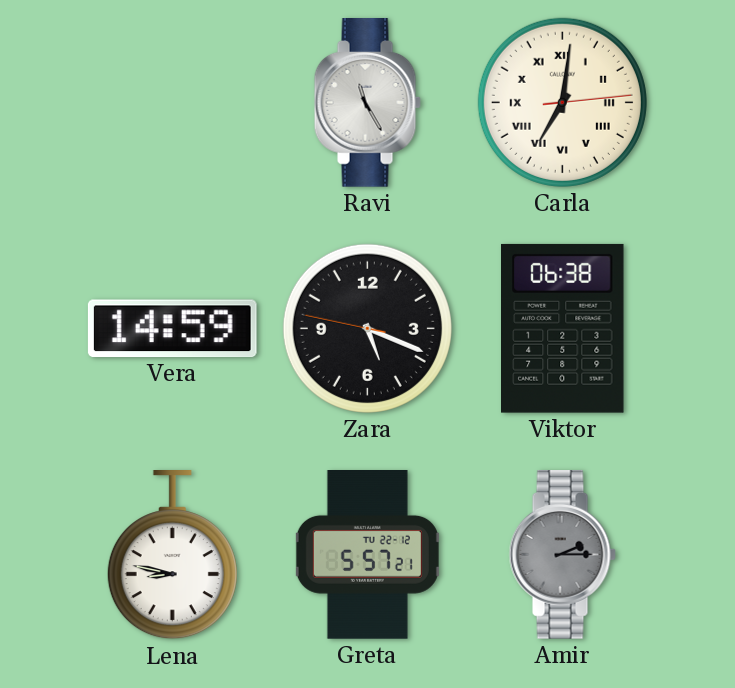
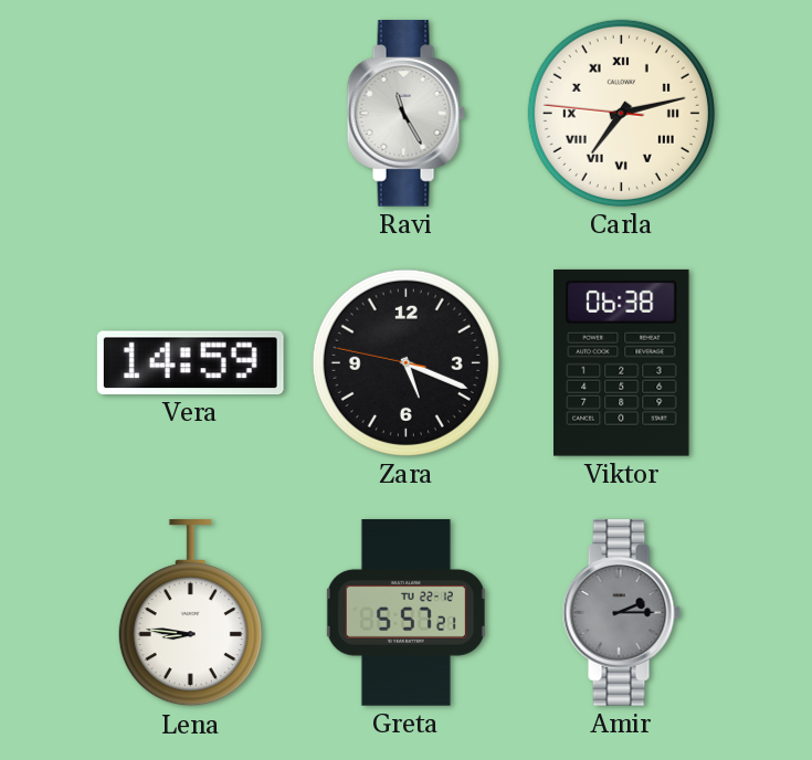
Carla: 7:01 -> 7:12
Lena: 8:47 -> 8:46
